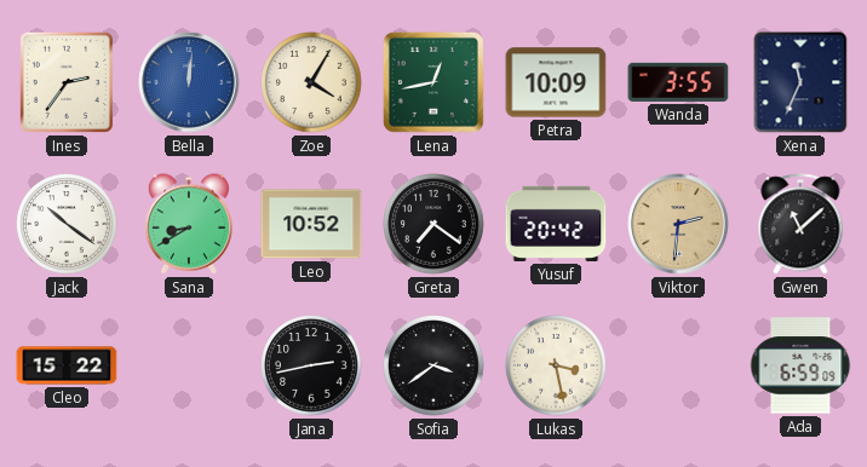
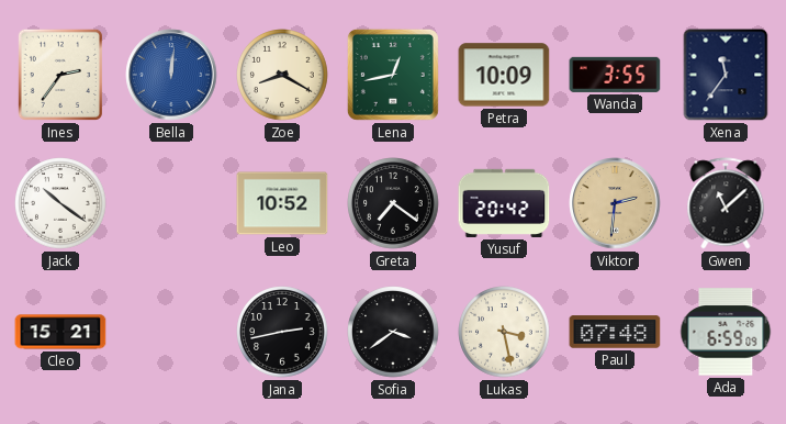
Zoe: 4:05 -> 8:20
Xena: 11:34 -> 11:36
Sana: 8:40 -> none
Cleo: 15:22 -> 15:21
Paul: none -> 07:48
